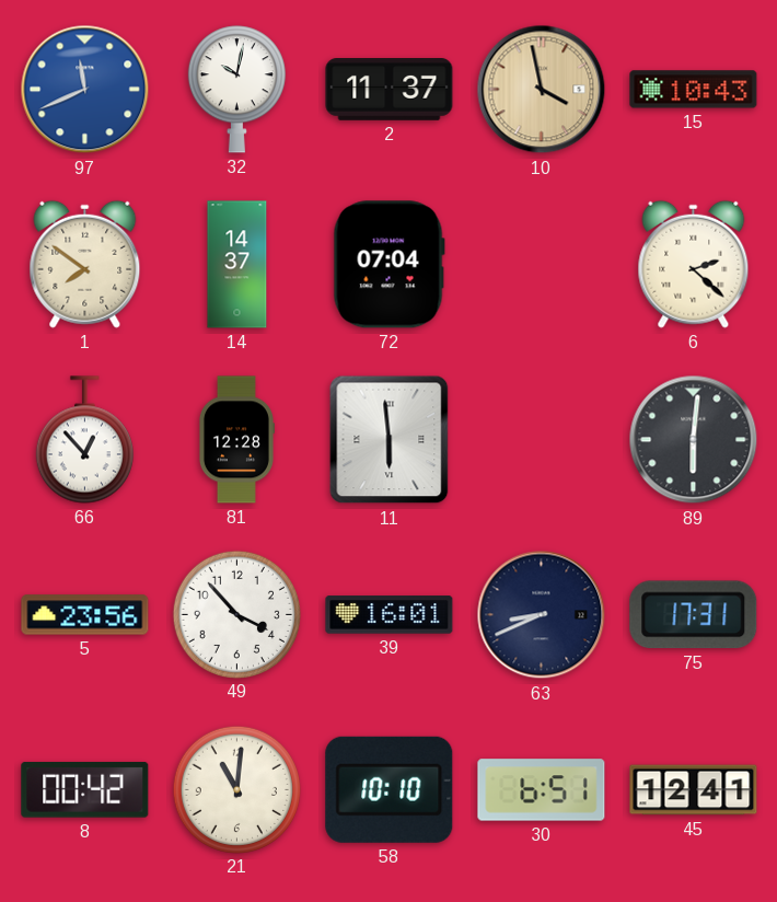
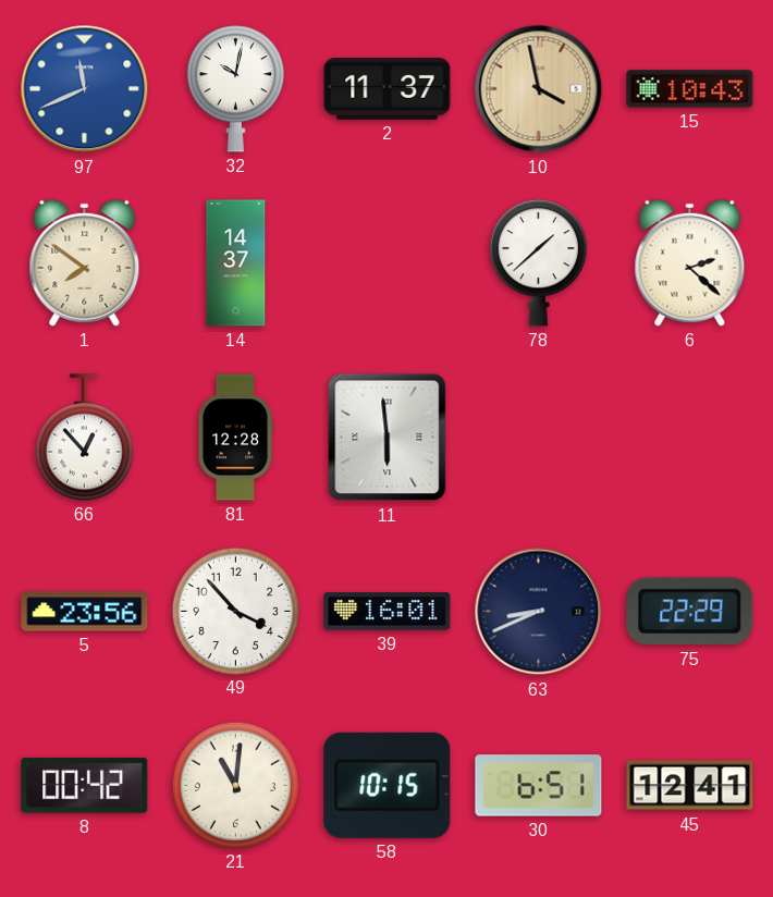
72: 07:04 -> none
78: none -> 1:38
89: 6:01 -> none
75: 17:31 -> 22:29
58: 10:10 -> 10:15
